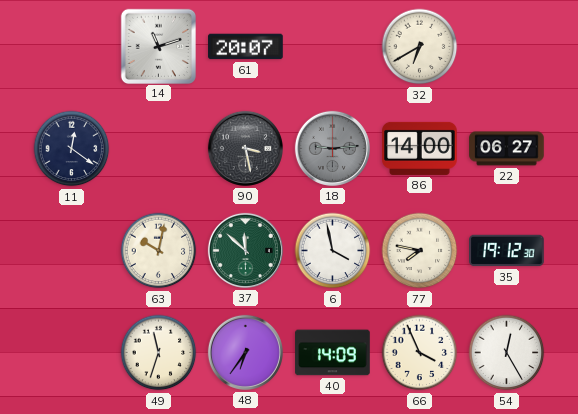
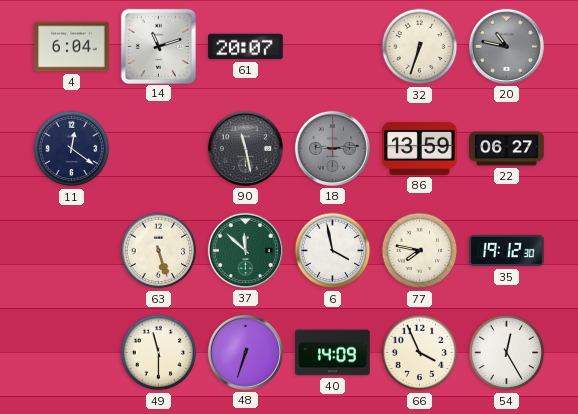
4: none -> 6:04
32: 6:40 -> 6:33
20: none -> 10:47
90: 3:28 -> 11:28
86: 14:00 -> 13:59
63: 10:02 -> 5:27
49: 11:33 -> 11:30
48: 6:36 -> 6:33
